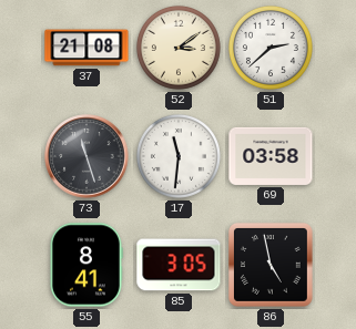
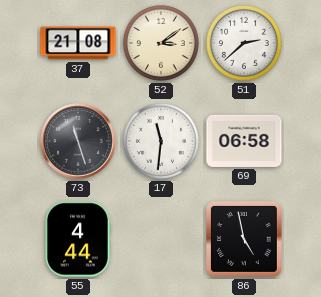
69: 03:58 -> 06:58
55: 8:41 -> 4:44
85: 3:05 -> none
